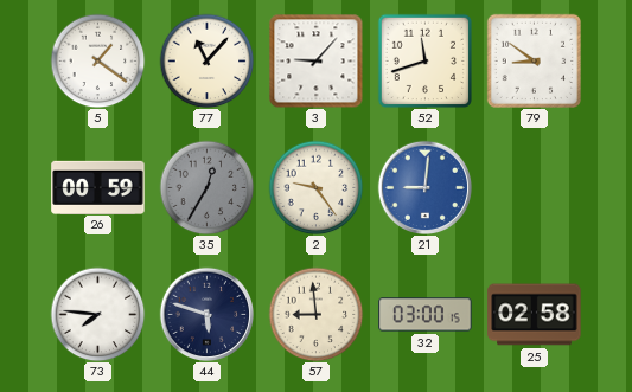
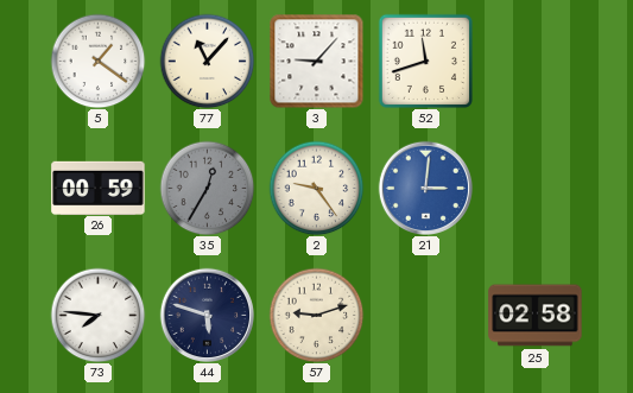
79: 8:51 -> none
21: 9:01 -> 3:01
57: 8:59 -> 9:12
32: 03:00 -> none
